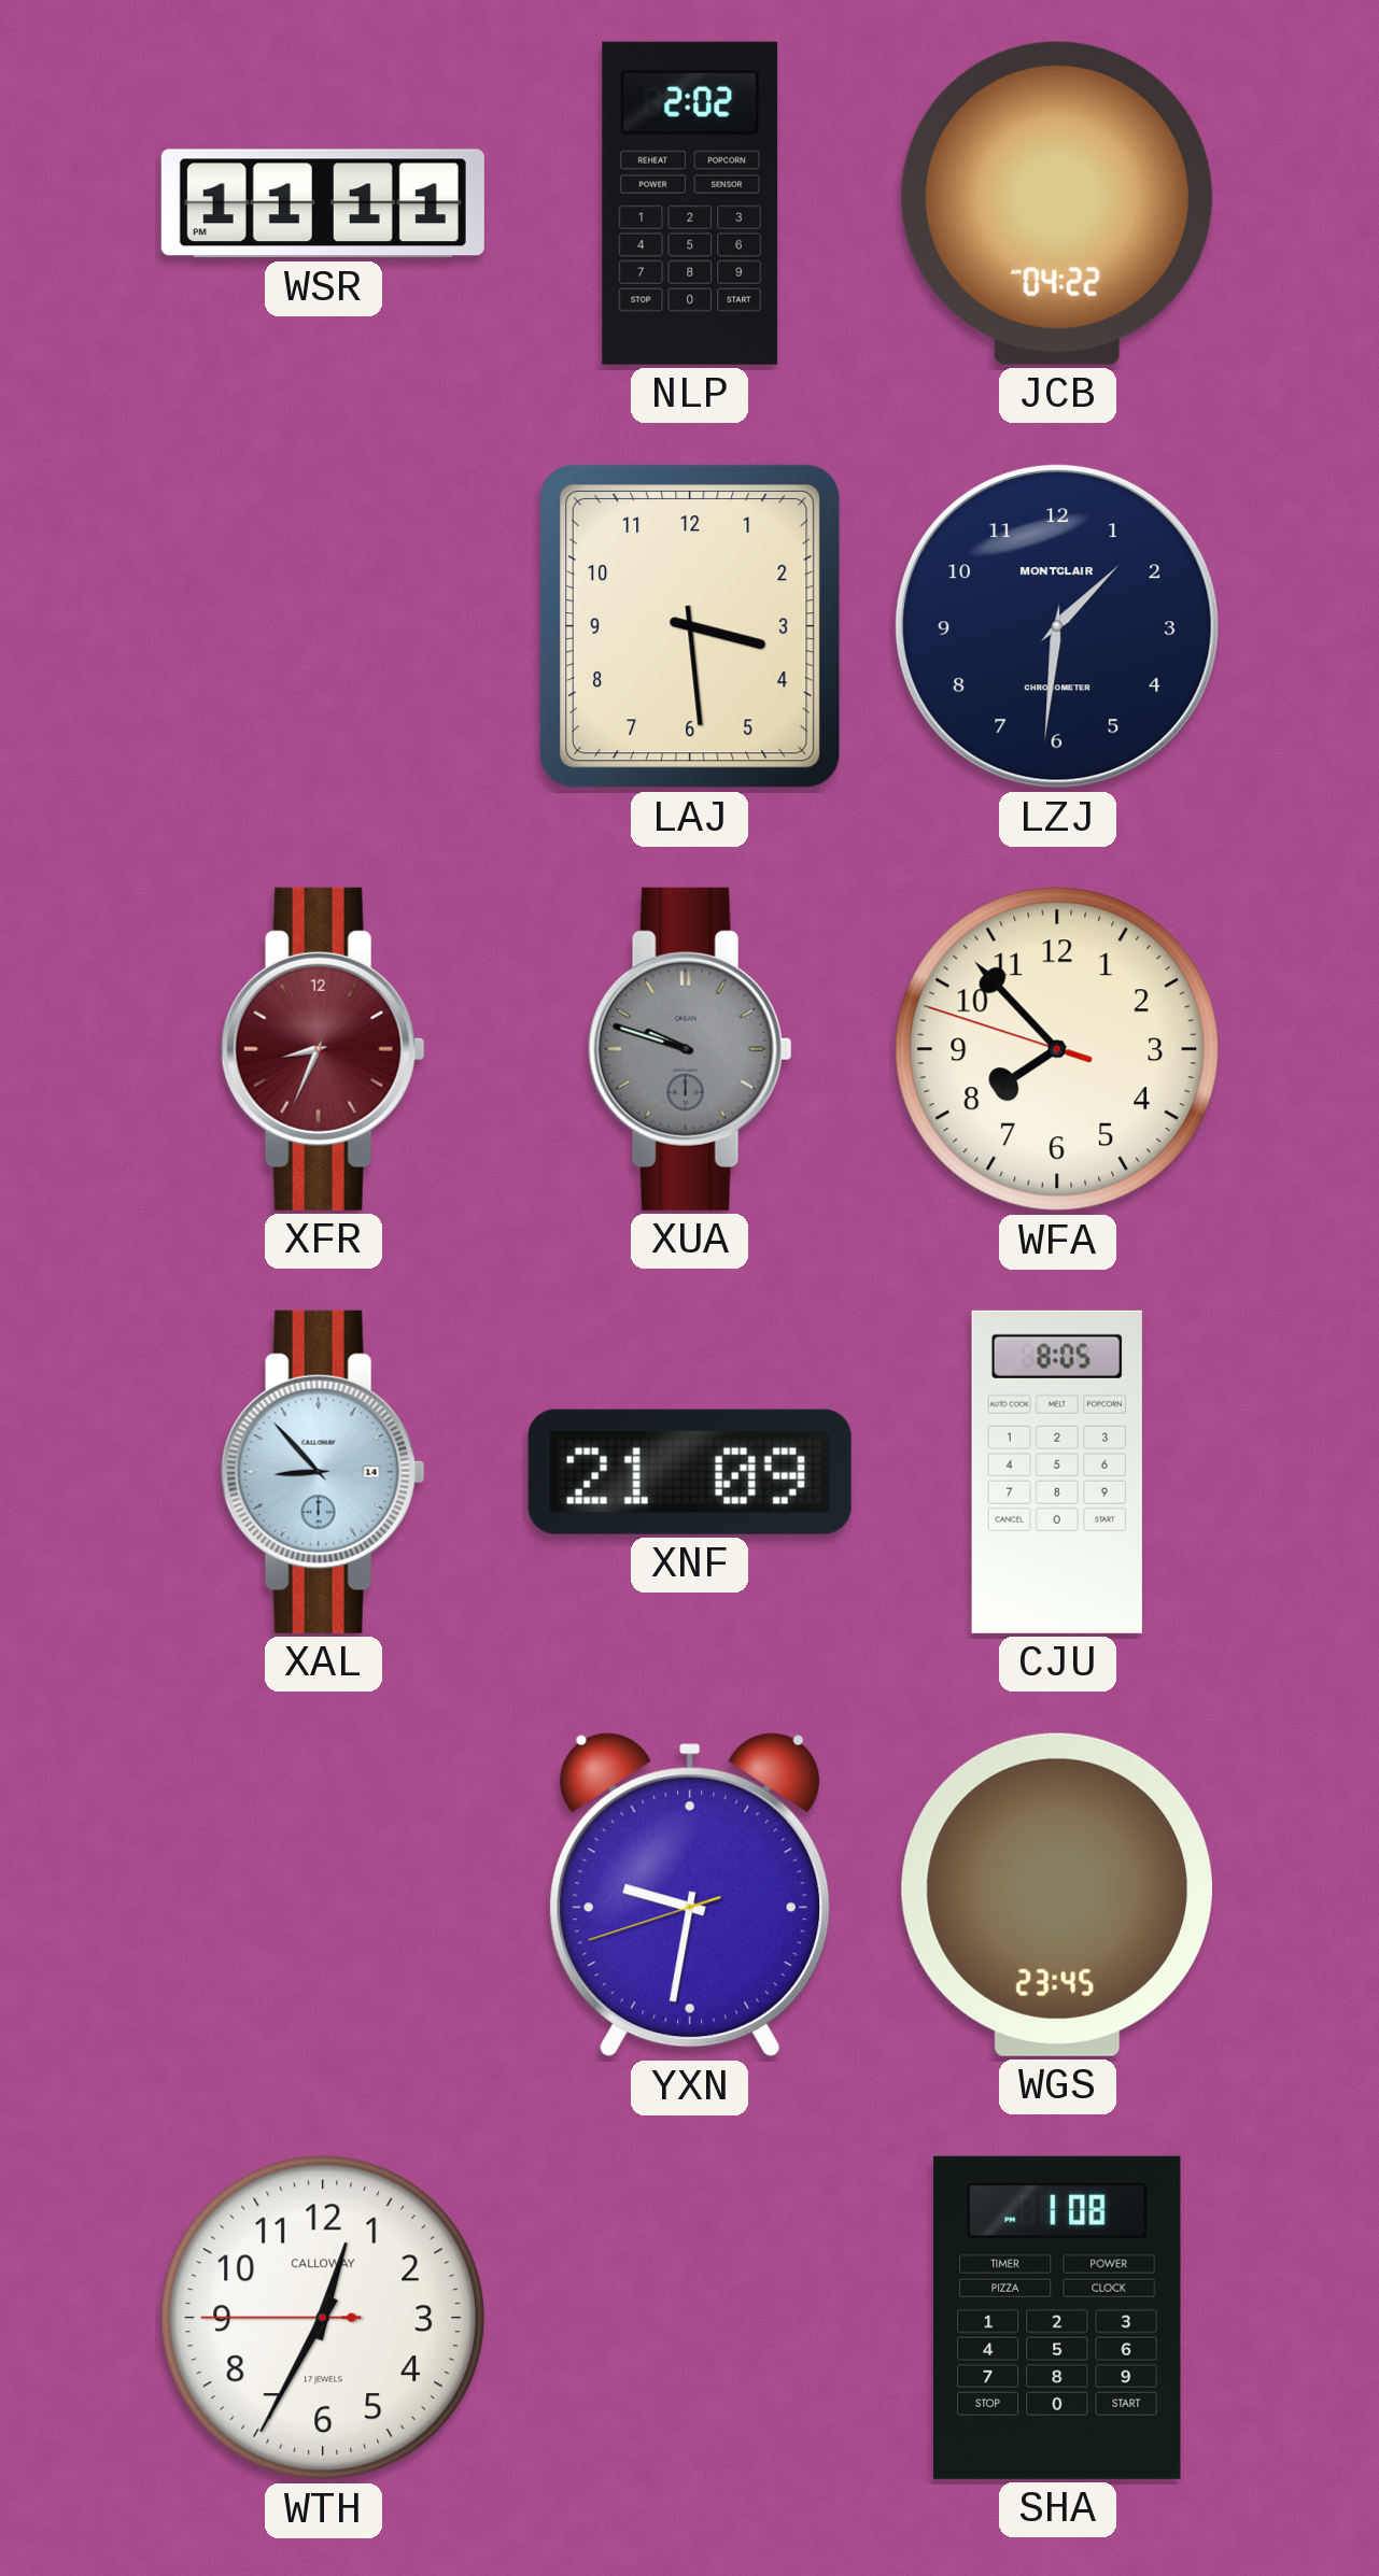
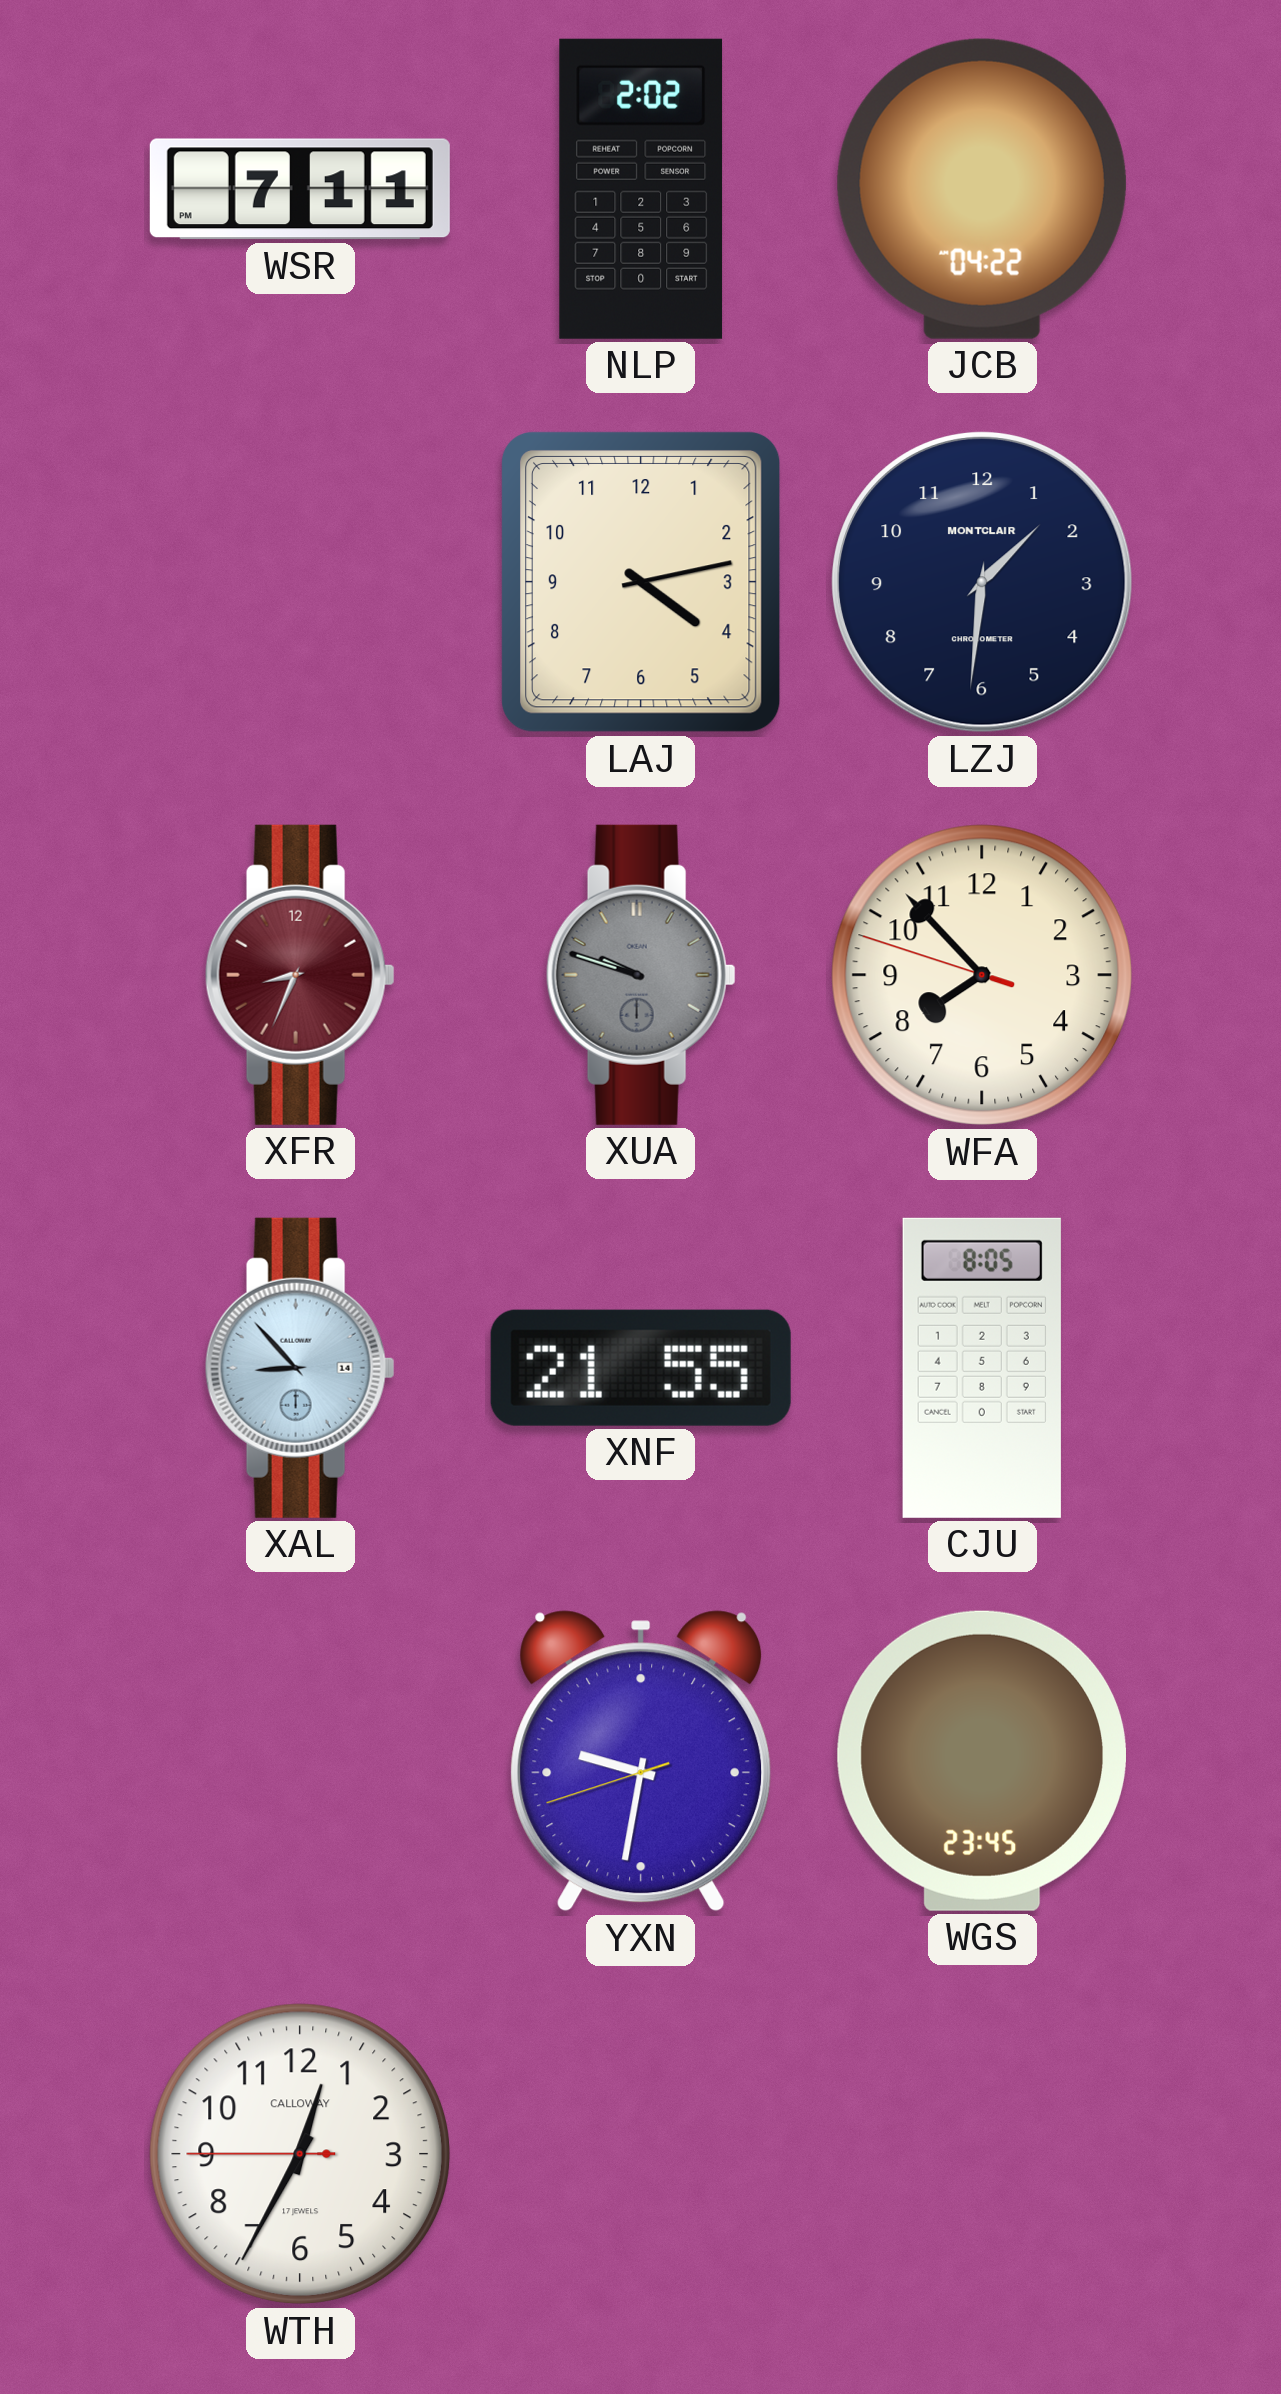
WSR: 11:11 -> 7:11
LAJ: 3:29 -> 4:13
XNF: 21:09 -> 21:55
SHA: 1:08 -> none
